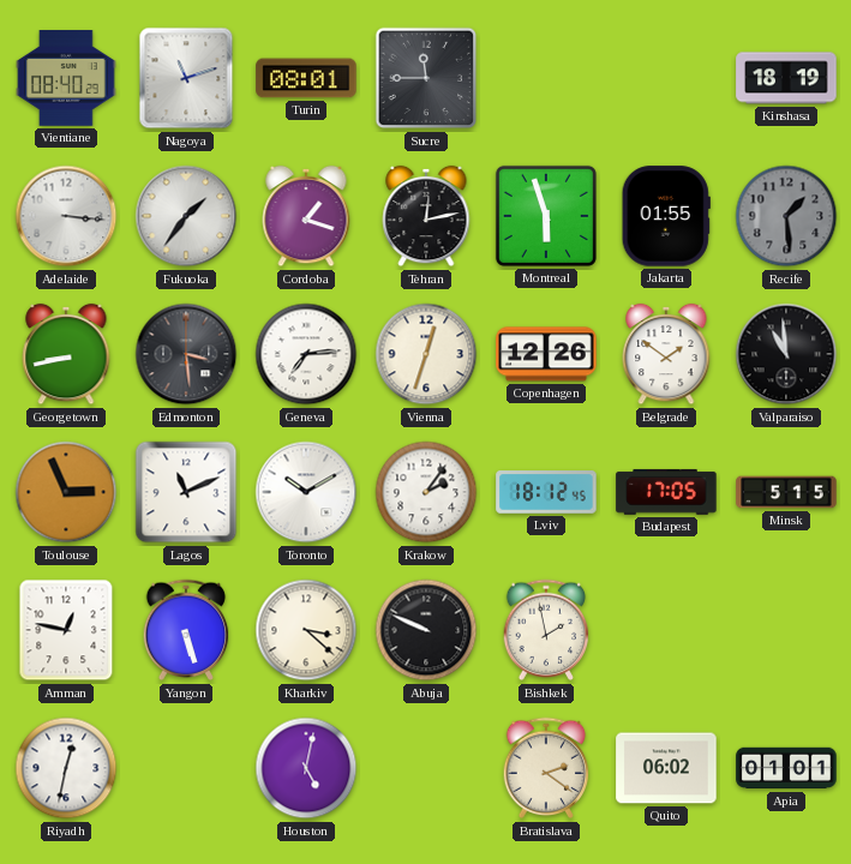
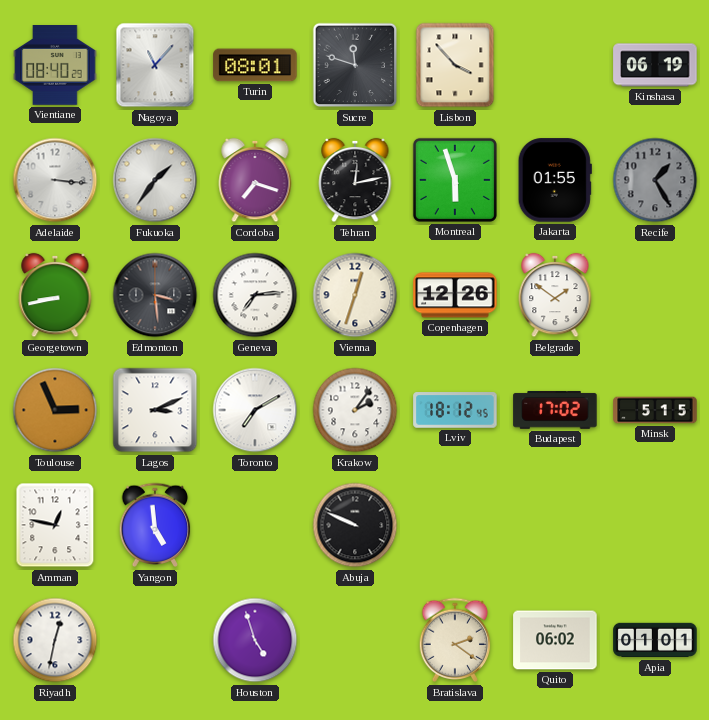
Nagoya: 11:12 -> 11:07
Sucre: 11:45 -> 11:48
Lisbon: none -> 3:53
Kinshasa: 18:19 -> 06:19
Cordoba: 1:18 -> 7:18
Recife: 1:29 -> 1:25
Valparaiso: 10:59 -> none
Lagos: 11:11 -> 3:11
Toronto: 10:10 -> 7:10
Budapest: 17:05 -> 17:02
Yangon: 5:27 -> 4:59
Kharkiv: 3:22 -> none
Bishkek: 1:58 -> none
Houston: 5:02 -> 4:57
